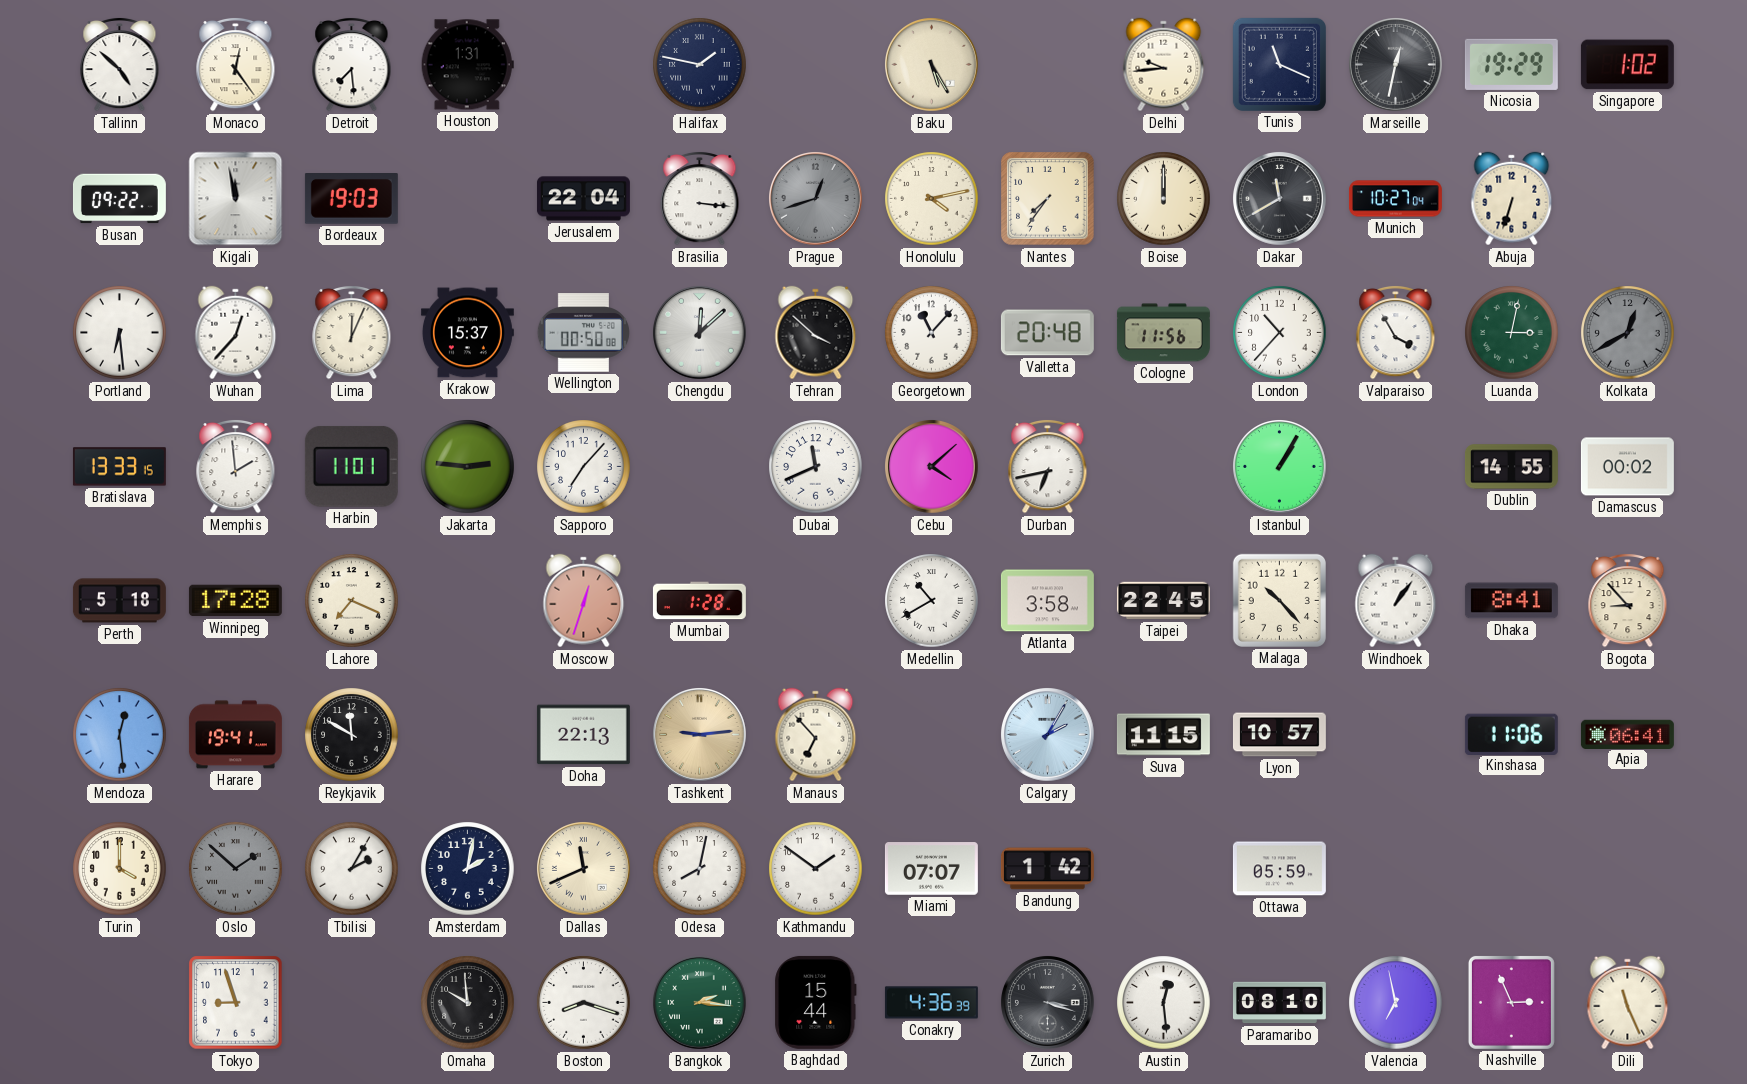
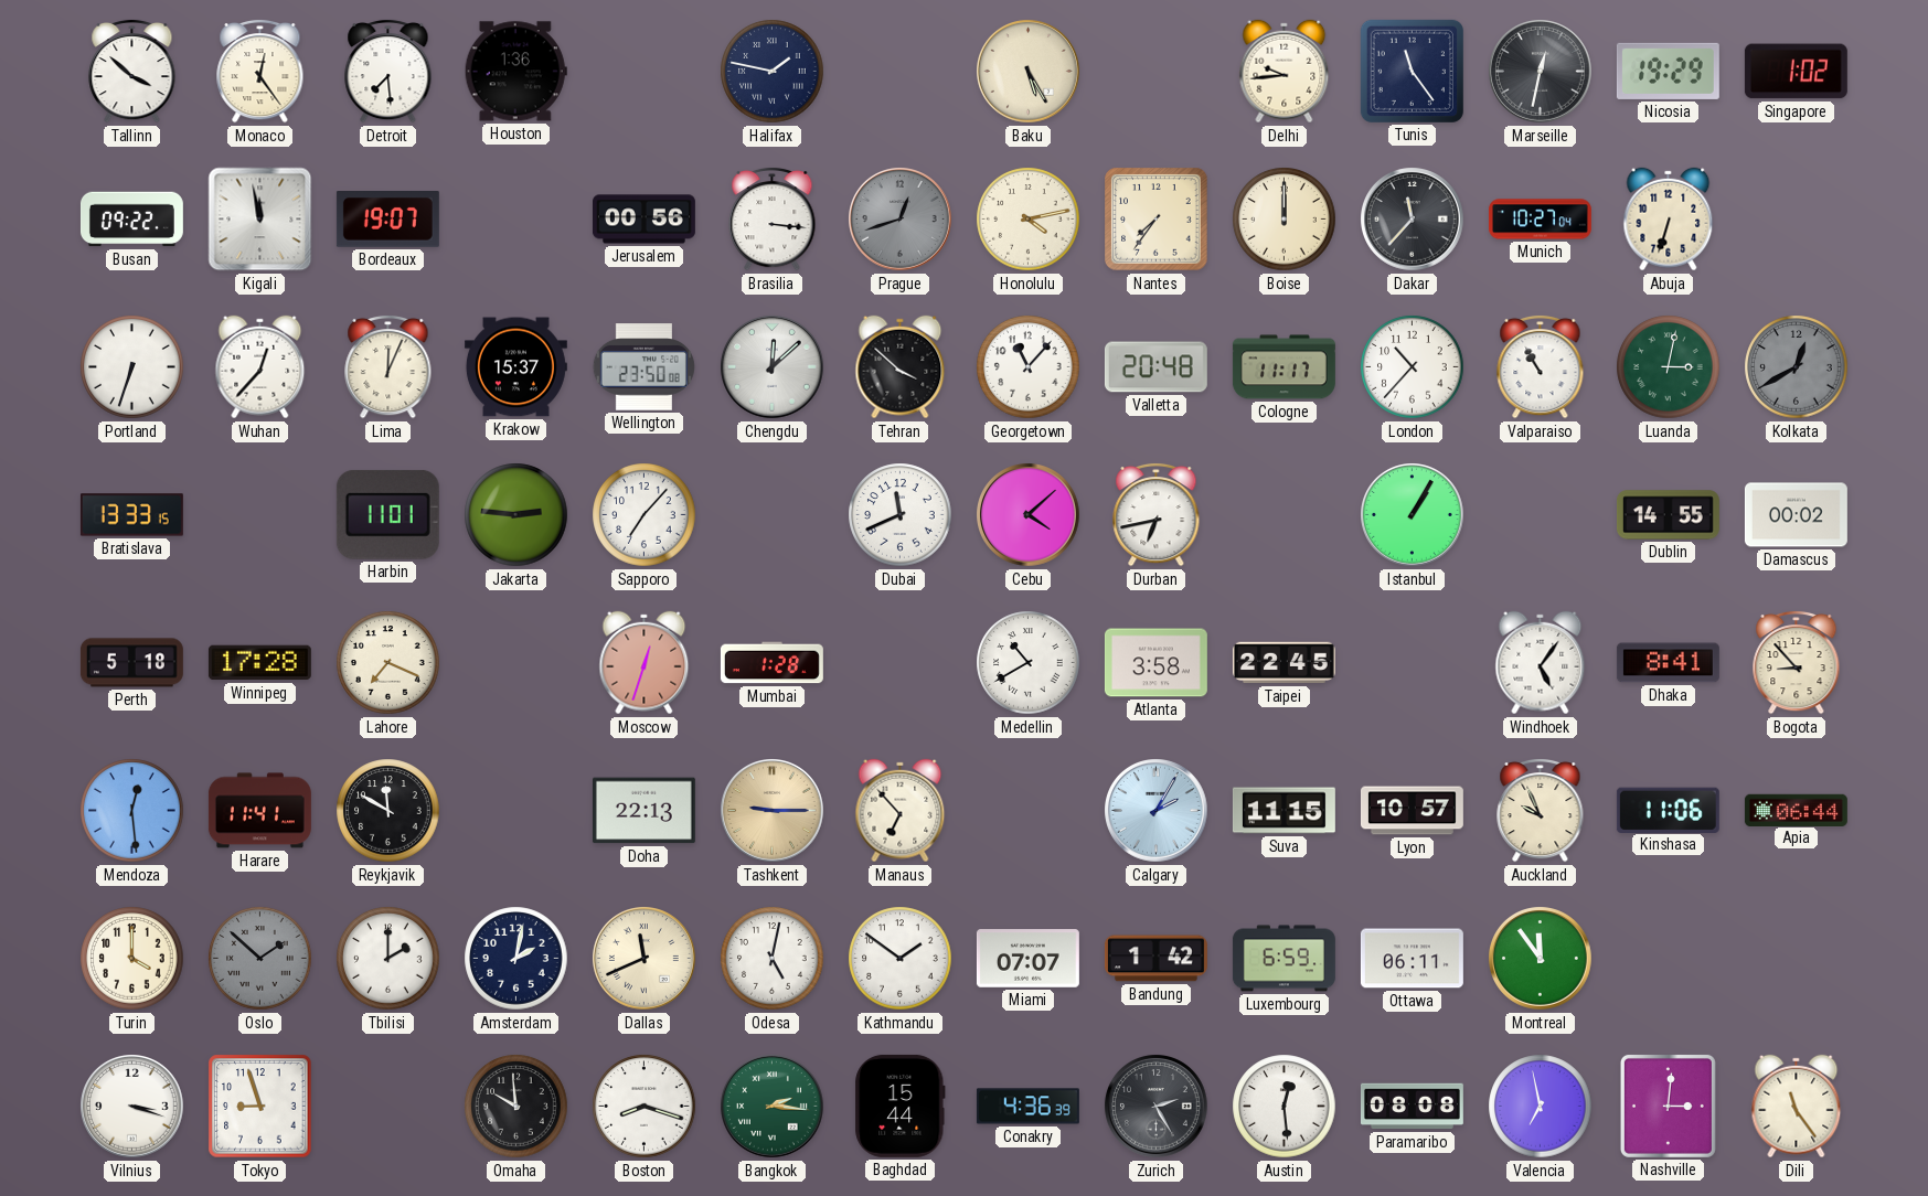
Tallinn: 4:52 -> 3:52
Houston: 1:31 -> 1:36
Tunis: 11:19 -> 11:24
Bordeaux: 19:03 -> 19:07
Jerusalem: 22:04 -> 00:56
Dakar: 11:40 -> 11:37
Portland: 6:29 -> 6:33
Wellington: 00:50 -> 23:50
Cologne: 11:56 -> 11:17
Valparaiso: 3:55 -> 10:55
Memphis: 1:59 -> none
Malaga: 10:23 -> none
Windhoek: 1:06 -> 5:06
Harare: 19:41 -> 11:41
Tashkent: 9:14 -> 9:15
Auckland: none -> 9:56
Apia: 06:41 -> 06:44
Tbilisi: 2:05 -> 2:00
Odesa: 8:02 -> 5:02
Luxembourg: none -> 6:59
Ottawa: 05:59 -> 06:11
Montreal: none -> 11:54
Vilnius: none -> 3:18
Zurich: 3:18 -> 2:25
Paramaribo: 08:10 -> 08:08
Nashville: 2:56 -> 3:01
Dili: 11:26 -> 11:24
